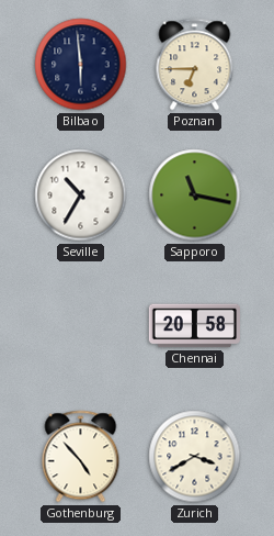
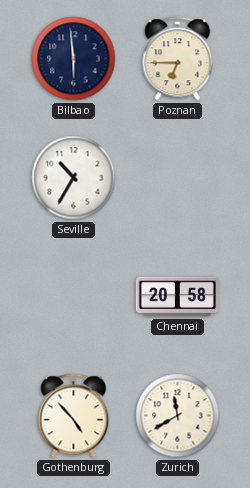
Sapporo: 11:17 -> none
Zurich: 3:40 -> 11:40
